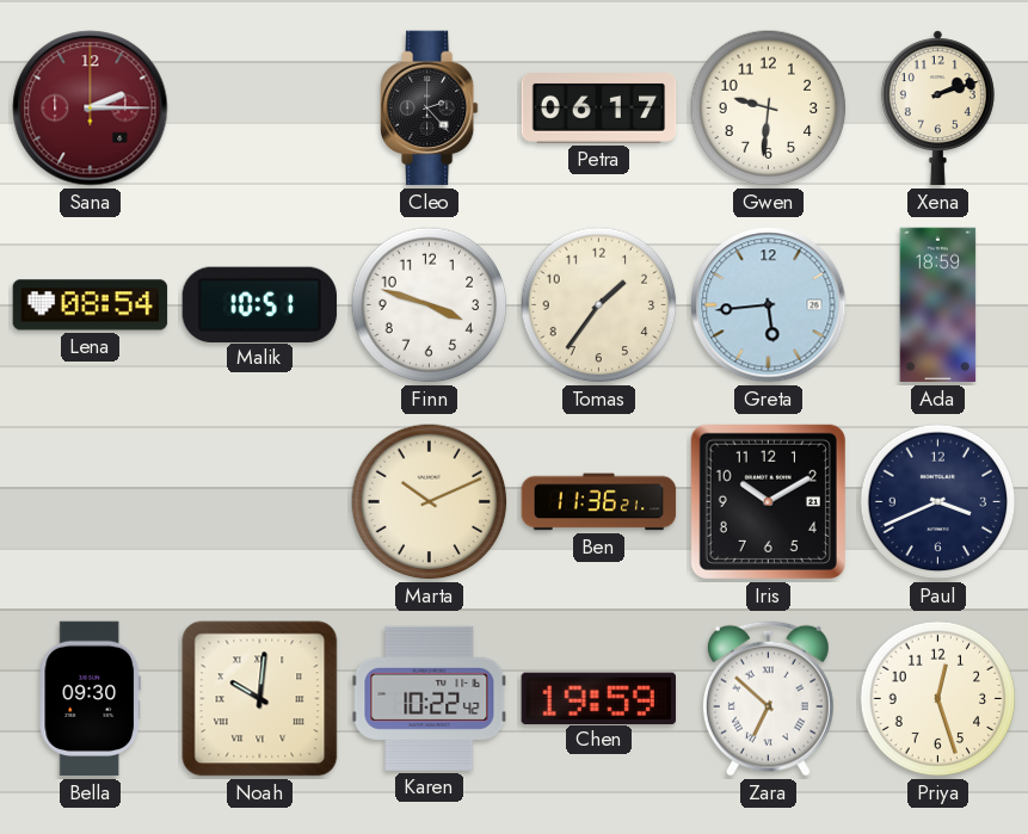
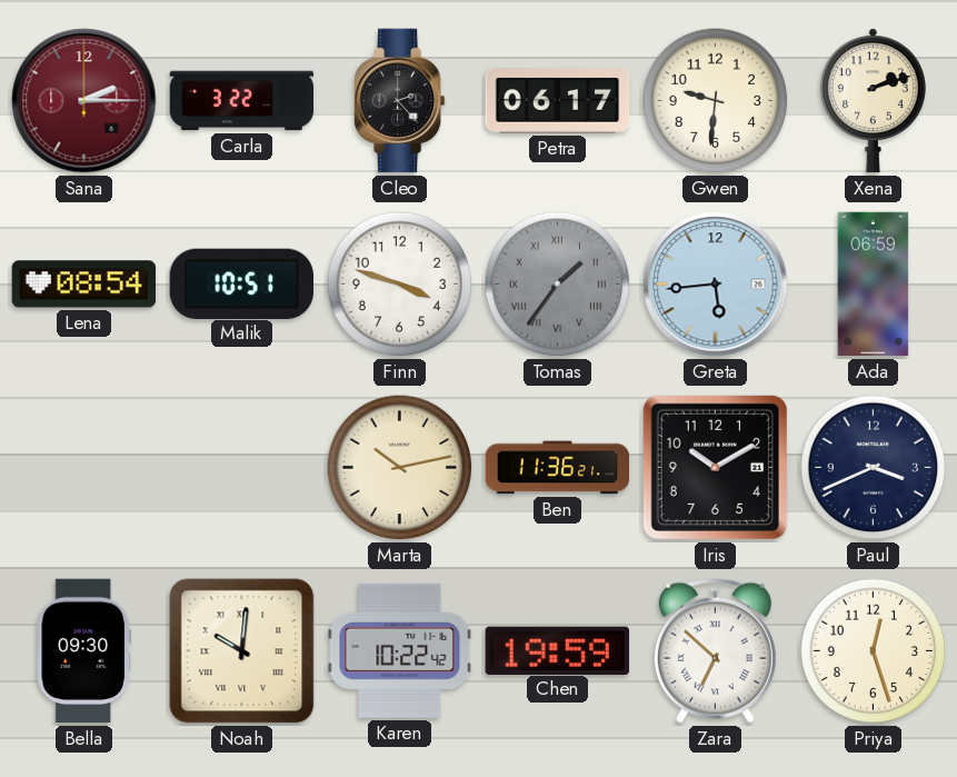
Carla: none -> 3:22
Tomas dial: cream -> grey
Tomas numerals: Arabic -> Roman
Ada: 18:59 -> 06:59
Marta: 10:11 -> 10:13
